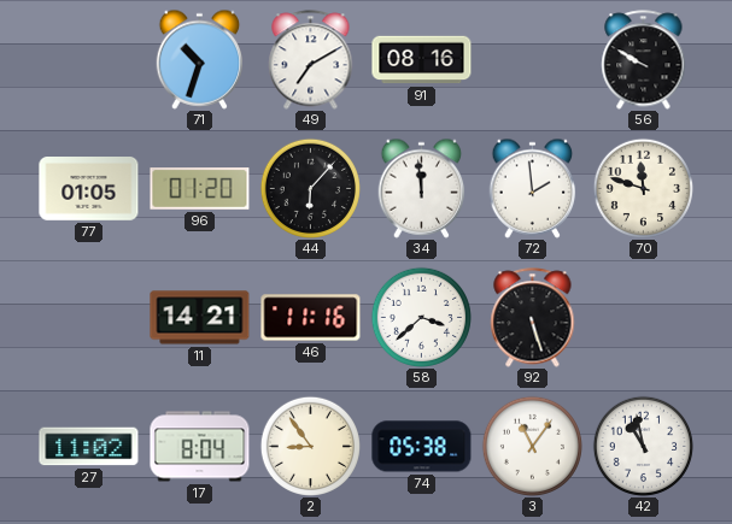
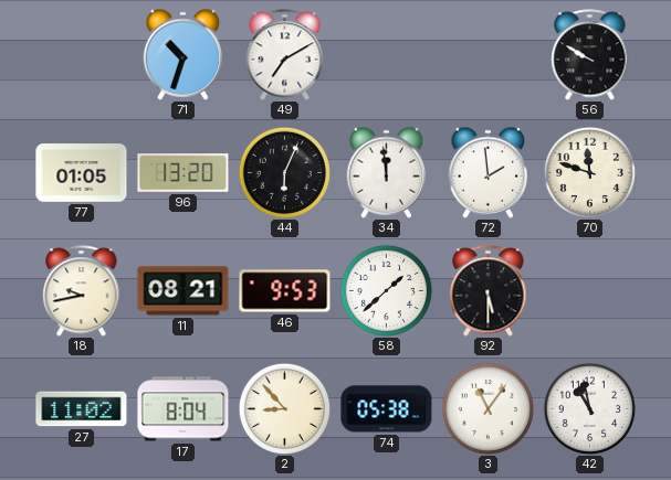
91: 08:16 -> none
96: 01:20 -> 13:20
44: 6:07 -> 6:04
18: none -> 9:43
11: 14:21 -> 08:21
46: 11:16 -> 9:53
58: 3:38 -> 1:38
92: 5:27 -> 5:30
2: 8:54 -> 8:53
